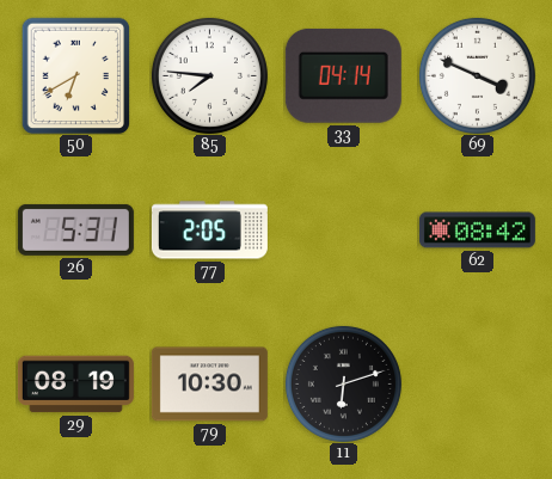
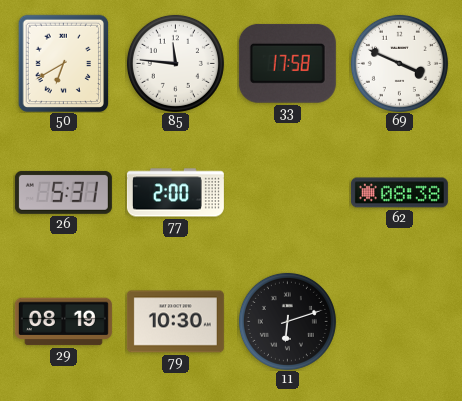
85: 7:46 -> 11:46
33: 04:14 -> 17:58
77: 2:05 -> 2:00
62: 08:42 -> 08:38
